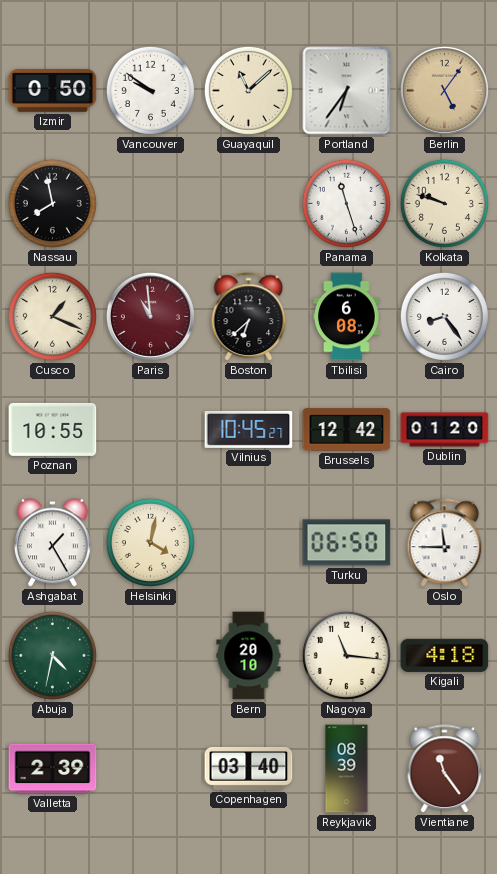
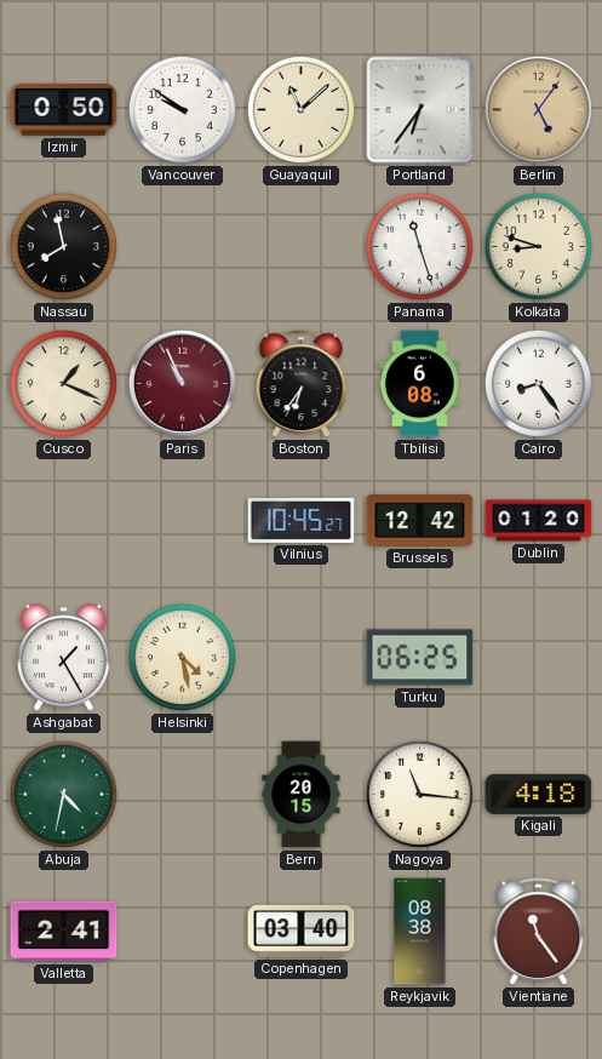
Kolkata: 9:48 -> 8:48
Paris: 10:59 -> 10:56
Boston: 6:38 -> 6:36
Poznan: 10:55 -> none
Helsinki: 4:02 -> 4:28
Turku: 06:50 -> 06:25
Oslo: 11:45 -> none
Bern: 20:10 -> 20:15
Valletta: 2:39 -> 2:41
Reykjavik: 08:39 -> 08:38
